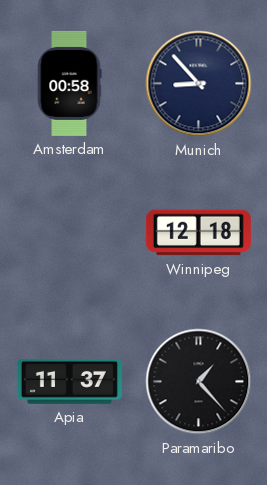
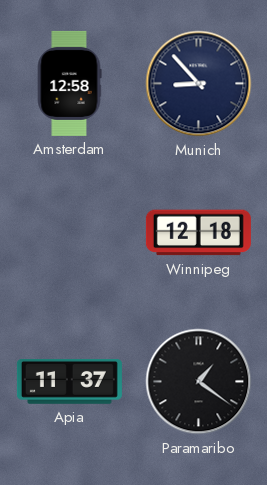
Amsterdam: 00:58 -> 12:58
Paramaribo: 1:23 -> 1:21
